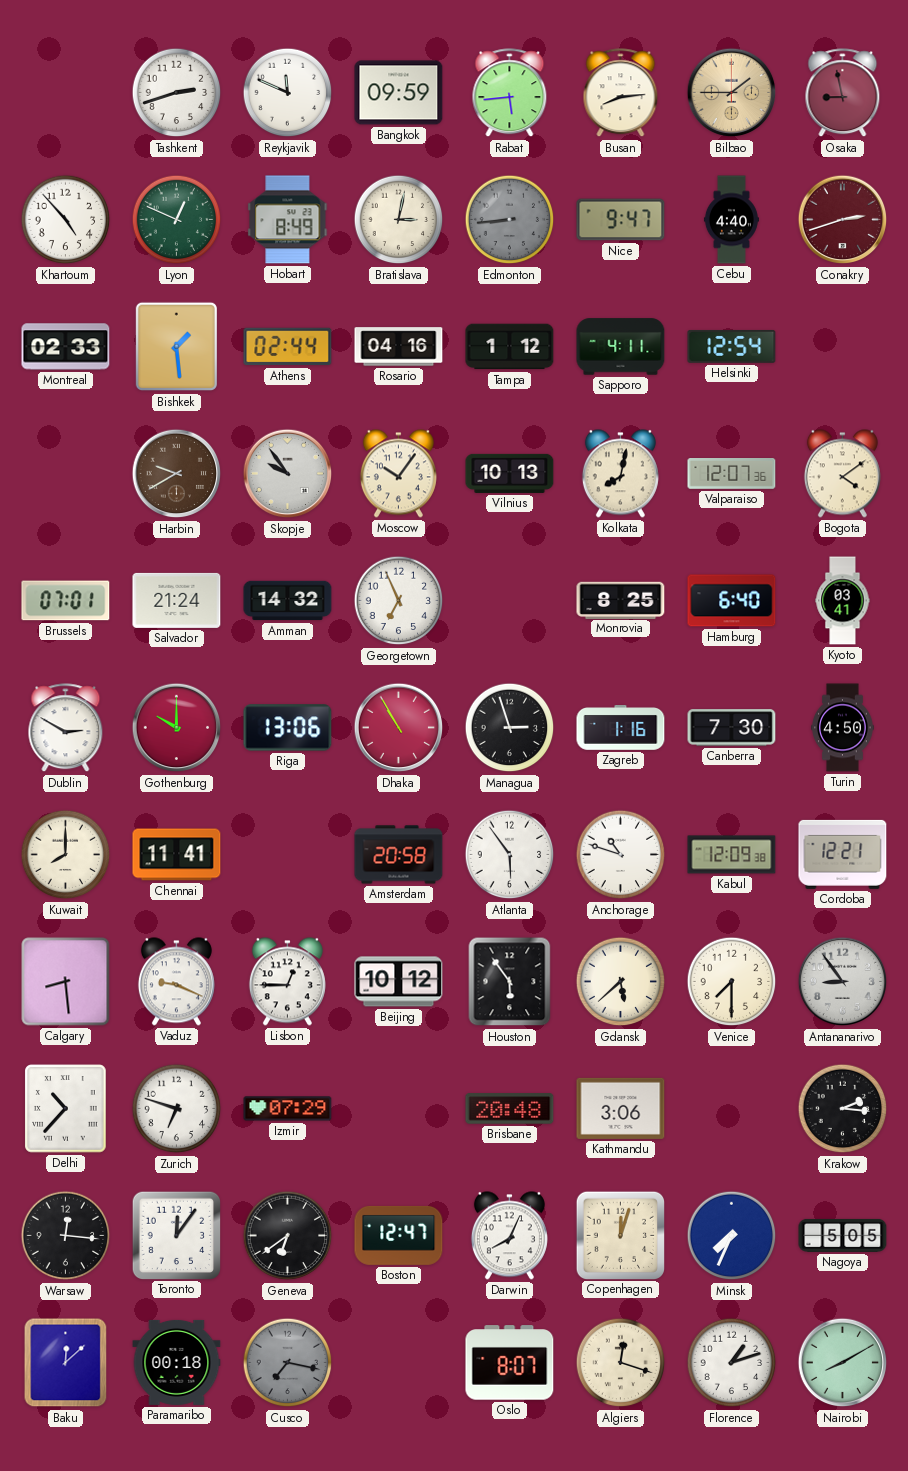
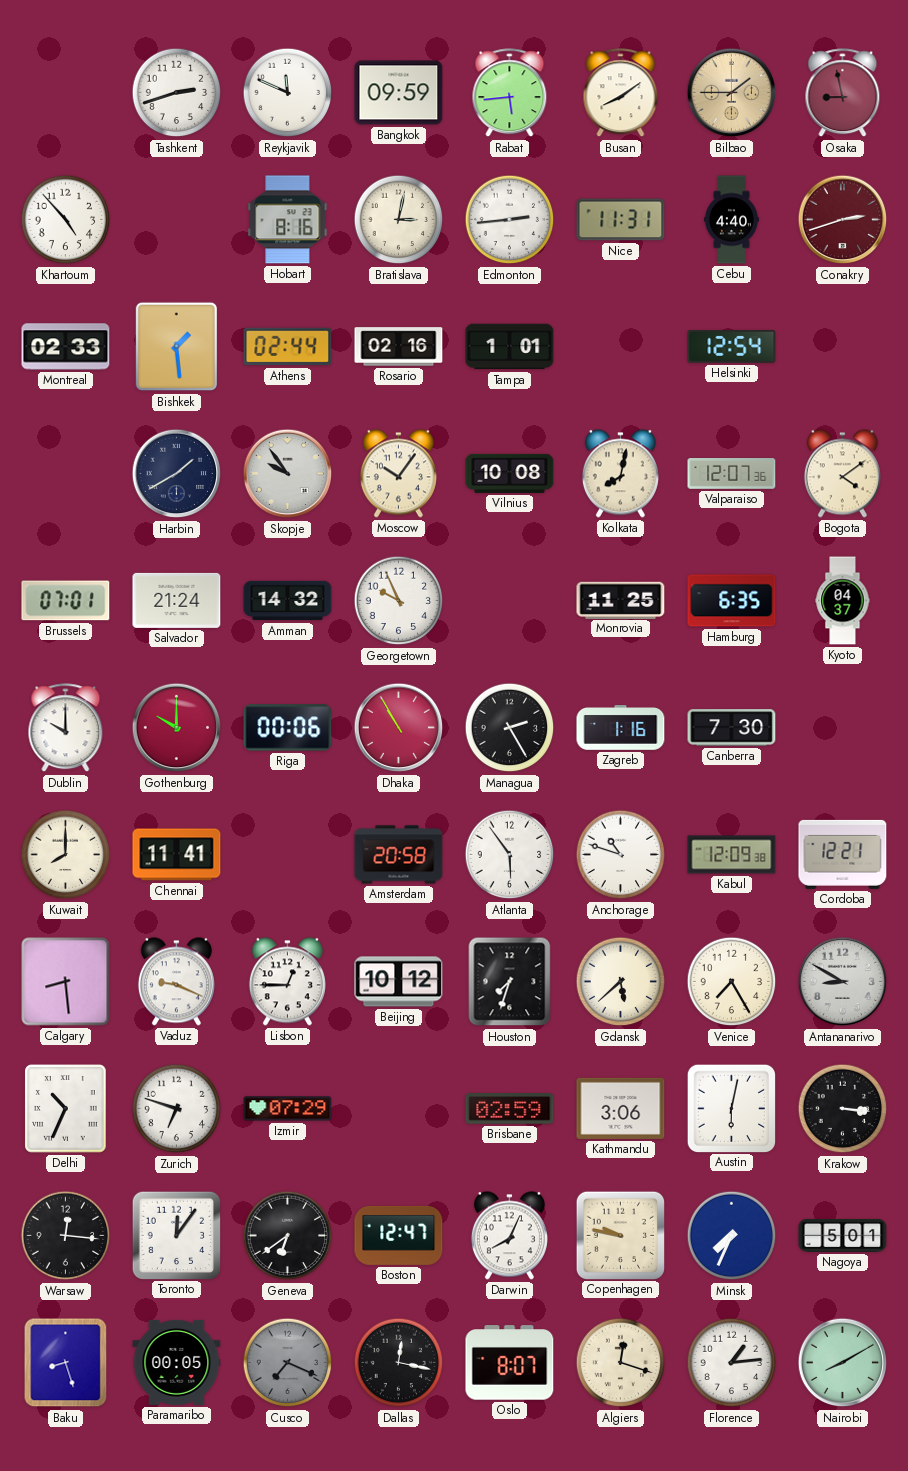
Busan: 8:14 -> 8:09
Lyon: 12:49 -> none
Hobart: 8:49 -> 8:16
Edmonton: 8:44 -> 2:44
Edmonton dial: grey -> white
Nice: 9:47 -> 11:31
Rosario: 04:16 -> 02:16
Tampa: 1:12 -> 1:01
Sapporo: 4:11 -> none
Harbin: 9:40 -> 1:40
Harbin dial: brown -> navy
Vilnius: 10:13 -> 10:08
Georgetown: 6:56 -> 9:56
Monrovia: 8:25 -> 11:25
Hamburg: 6:40 -> 6:35
Kyoto: 03:41 -> 04:37
Dublin: 2:50 -> 10:00
Riga: 13:06 -> 00:06
Managua: 2:57 -> 2:25
Turin: 4:50 -> none
Houston: 5:54 -> 7:33
Venice: 7:30 -> 7:25
Antananarivo: 8:54 -> 8:50
Delhi: 10:37 -> 10:34
Brisbane: 20:48 -> 02:59
Austin: none -> 6:02
Krakow: 2:16 -> 3:16
Copenhagen: 12:03 -> 9:47
Nagoya: 5:05 -> 5:01
Baku: 12:08 -> 8:27
Paramaribo: 00:18 -> 00:05
Cusco: 7:17 -> 7:19
Dallas: none -> 12:17
Florence: 1:12 -> 1:14
